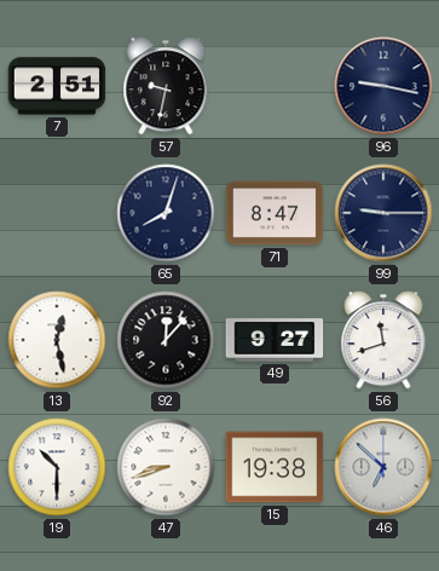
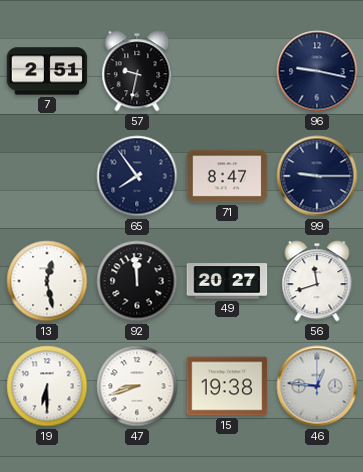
65: 8:03 -> 7:54
92: 12:07 -> 11:59
49: 9:27 -> 20:27
19: 10:30 -> 6:30
46: 6:52 -> 12:46
